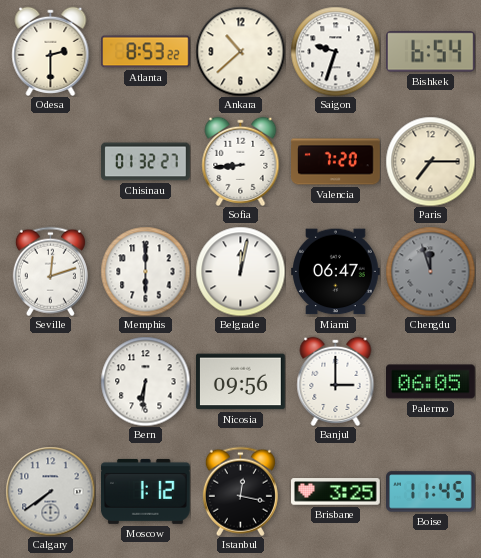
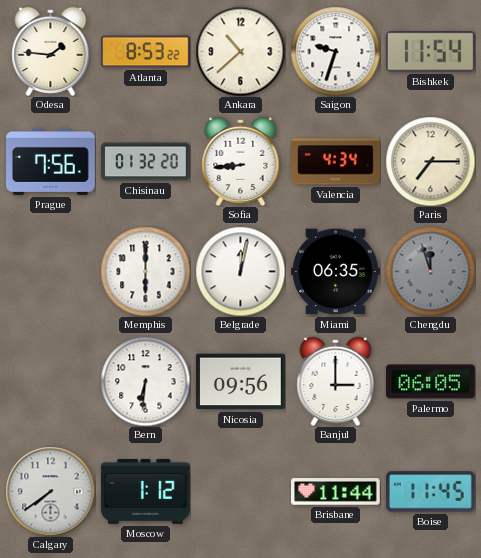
Odesa: 2:30 -> 1:46
Bishkek: 6:54 -> 11:54
Prague: none -> 7:56
Chisinau: 01:32:27 -> 01:32:20
Valencia: 7:20 -> 4:34
Seville: 12:12 -> none
Miami: 06:47 -> 06:35
Istanbul: 12:17 -> none
Brisbane: 3:25 -> 11:44
